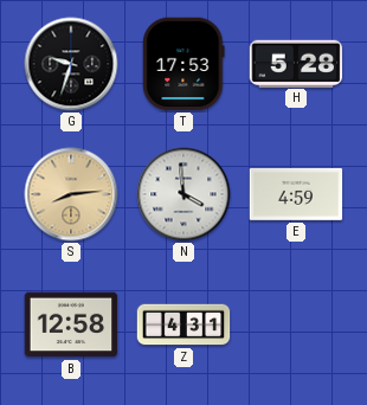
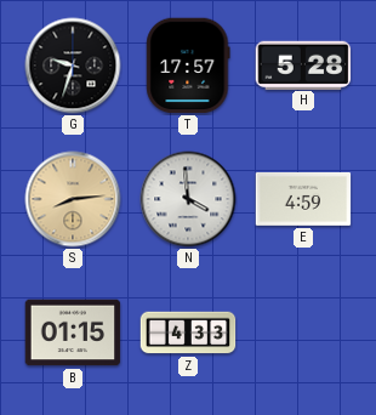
T: 17:53 -> 17:57
B: 12:58 -> 01:15
Z: 4:31 -> 4:33
